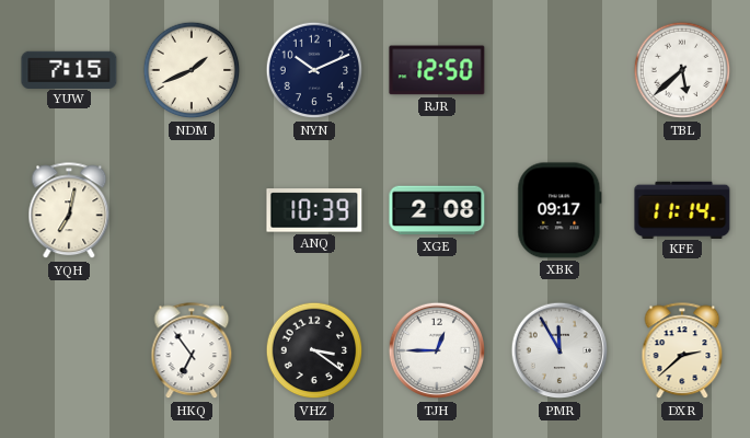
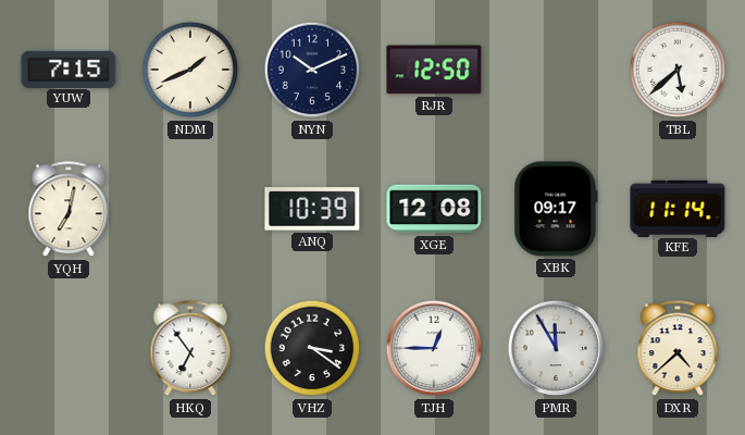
XGE: 2:08 -> 12:08
DXR: 2:38 -> 4:38
